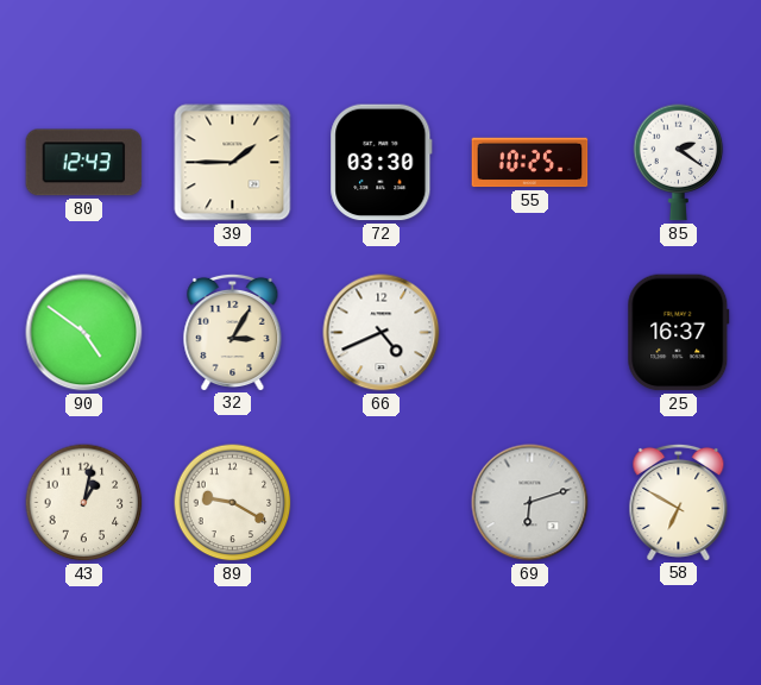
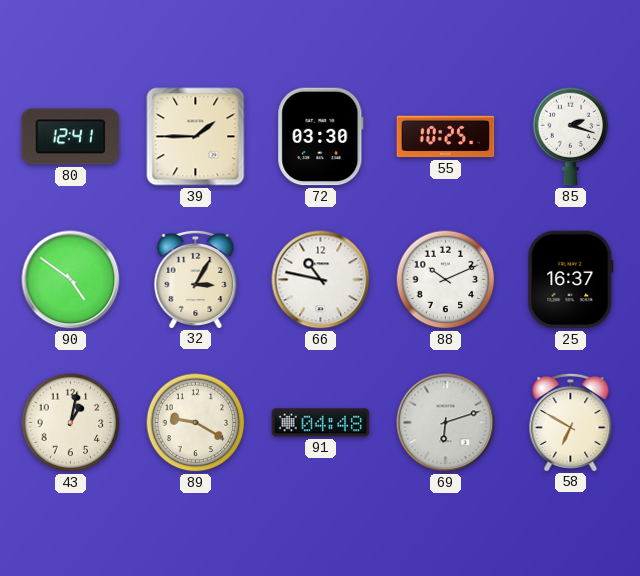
80: 12:43 -> 12:41
85: 2:21 -> 2:18
66: 4:41 -> 10:47
88: none -> 10:11
91: none -> 04:48
